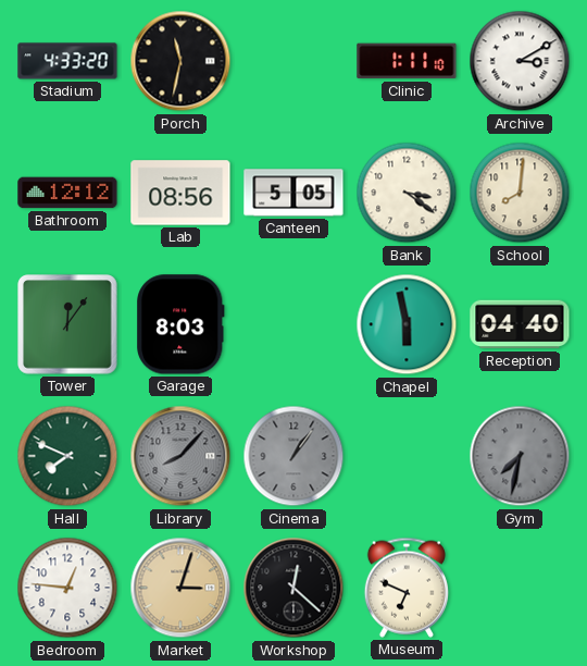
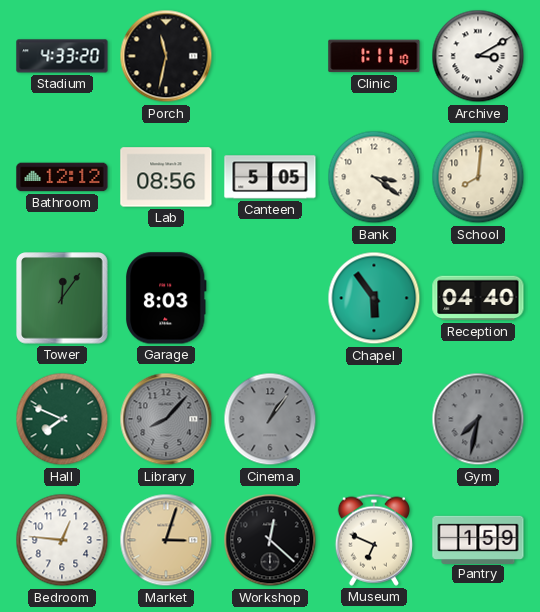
Chapel: 5:58 -> 5:54
Pantry: none -> 1:59
